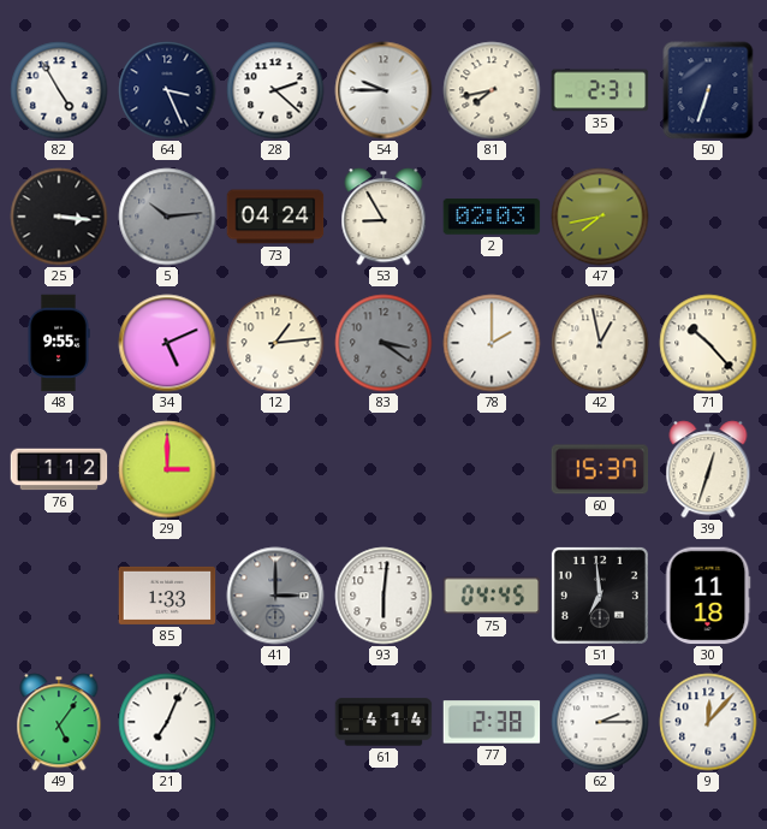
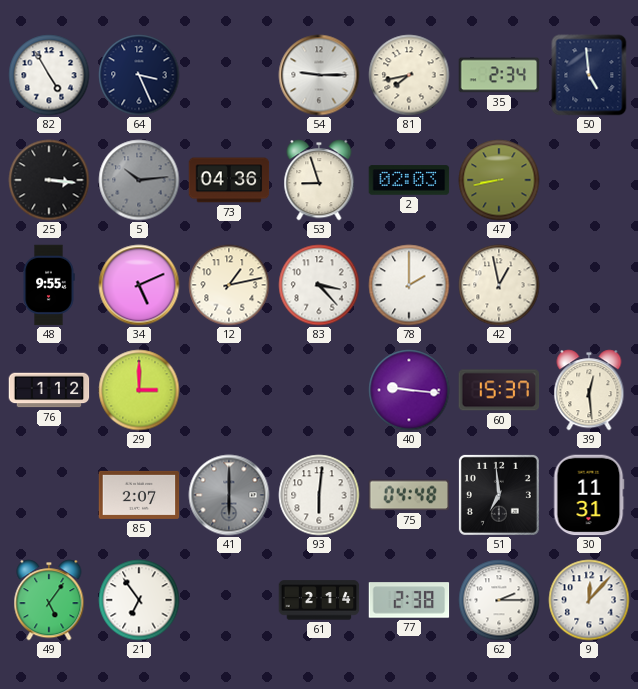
28: 2:22 -> none
54: 9:45 -> 9:15
35: 2:31 -> 2:34
50: 6:33 -> 4:59
73: 04:24 -> 04:36
53: 8:55 -> 8:57
47: 7:43 -> 8:43
12: 1:14 -> 1:13
83: 3:21 -> 3:23
83 dial: grey -> white
71: 10:23 -> none
40: none -> 9:16
39: 12:33 -> 12:29
85: 1:33 -> 2:07
41: 3:00 -> 6:00
75: 04:45 -> 04:48
30: 11:18 -> 11:31
21: 7:04 -> 6:54
61: 4:14 -> 2:14
